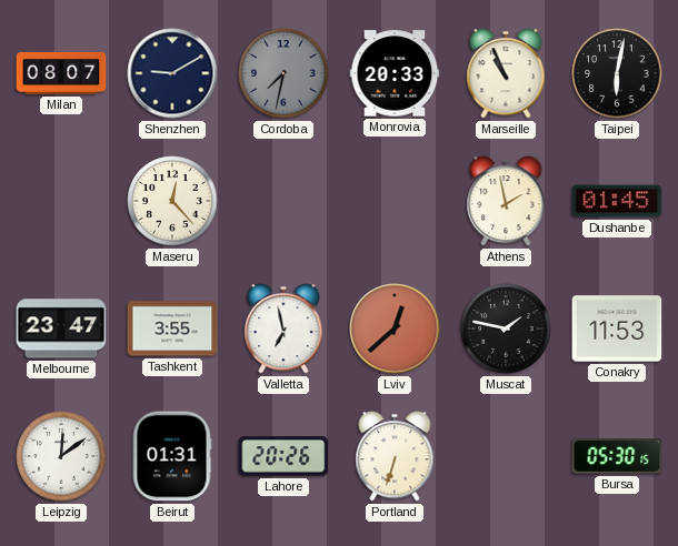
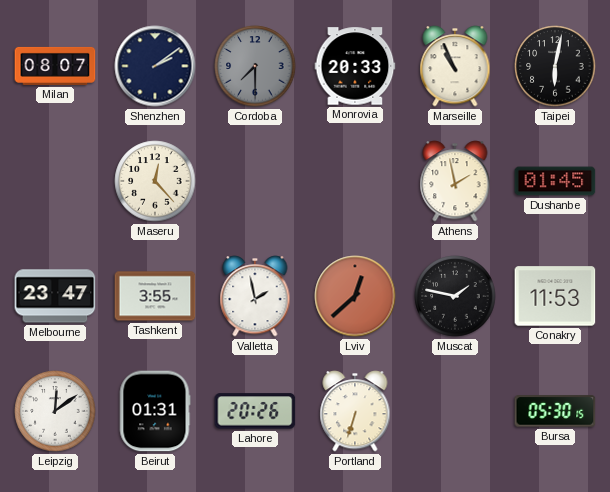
Shenzhen: 9:10 -> 2:09
Cordoba: 7:32 -> 7:30
Valletta: 6:58 -> 1:58
